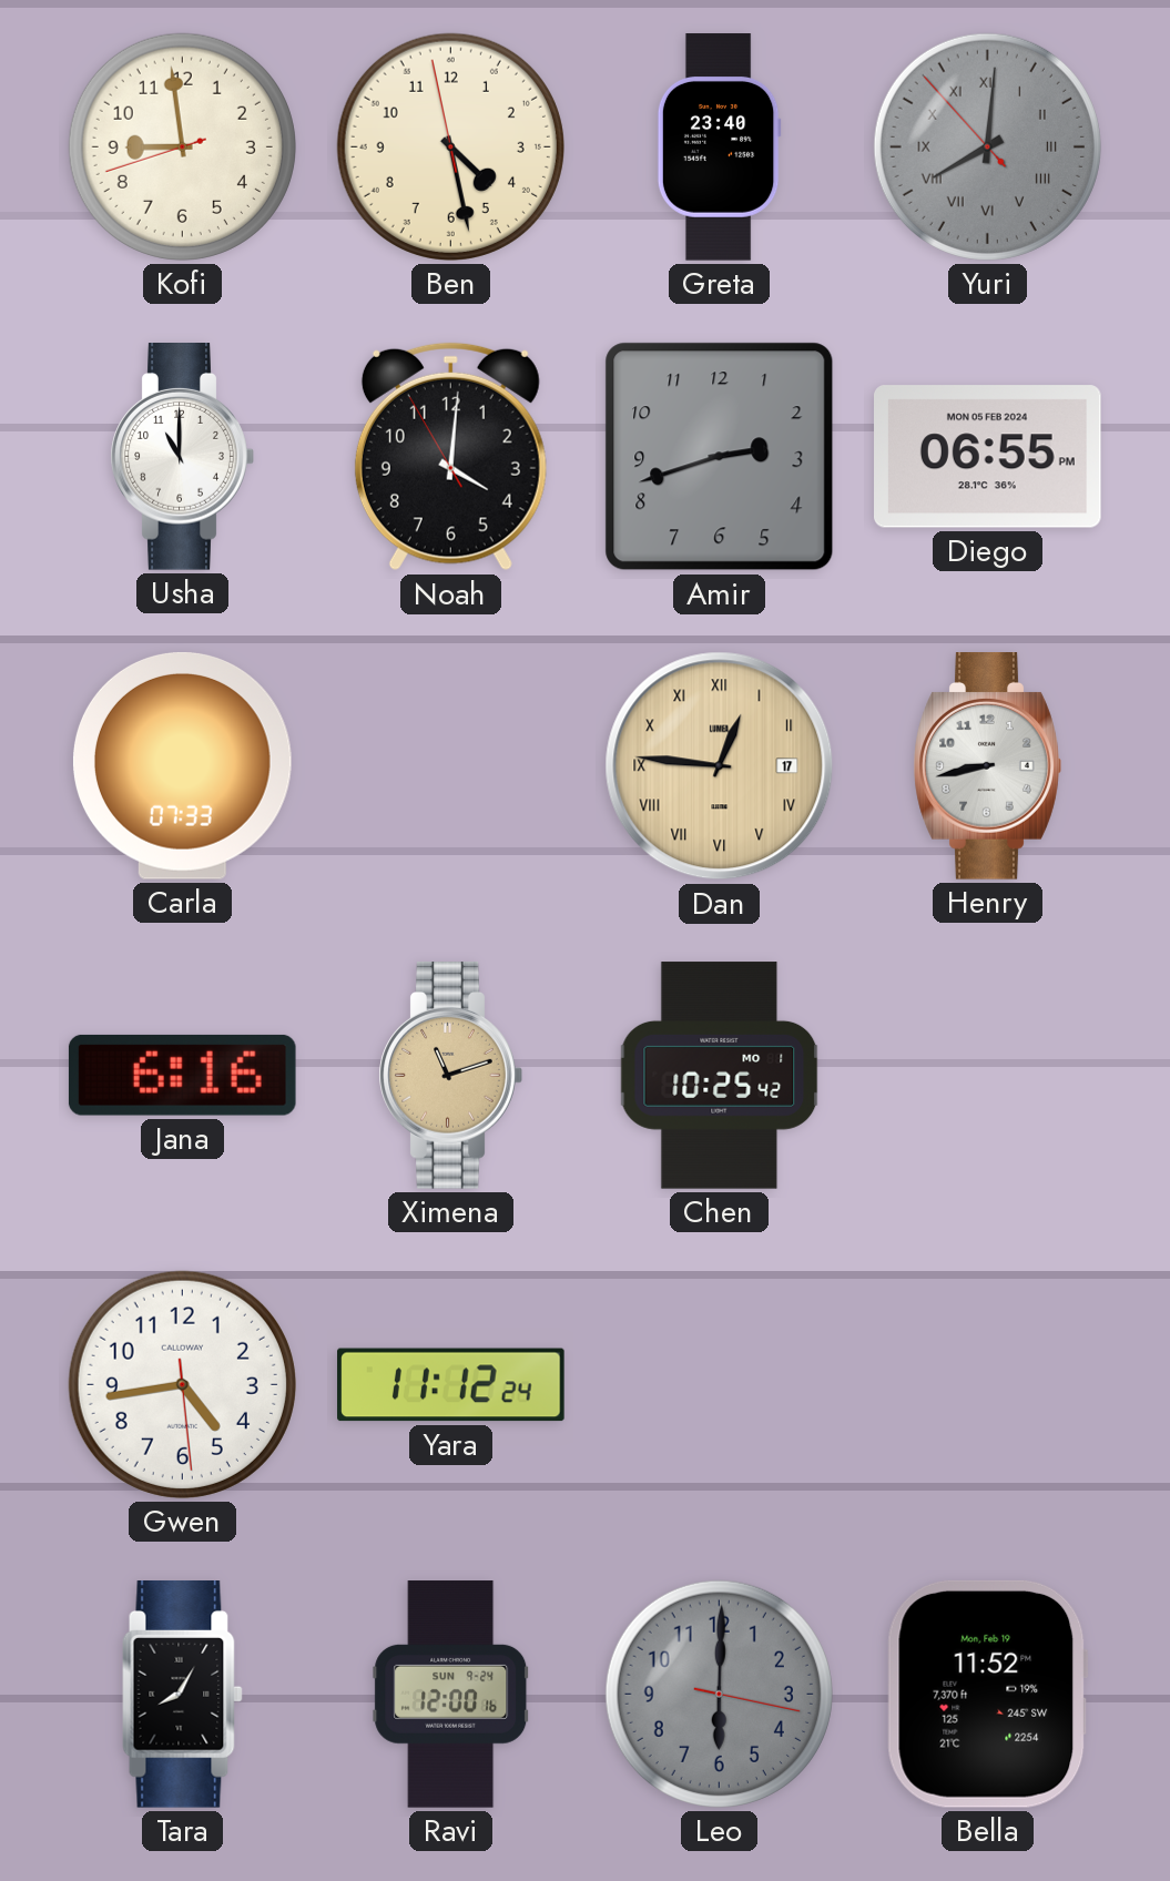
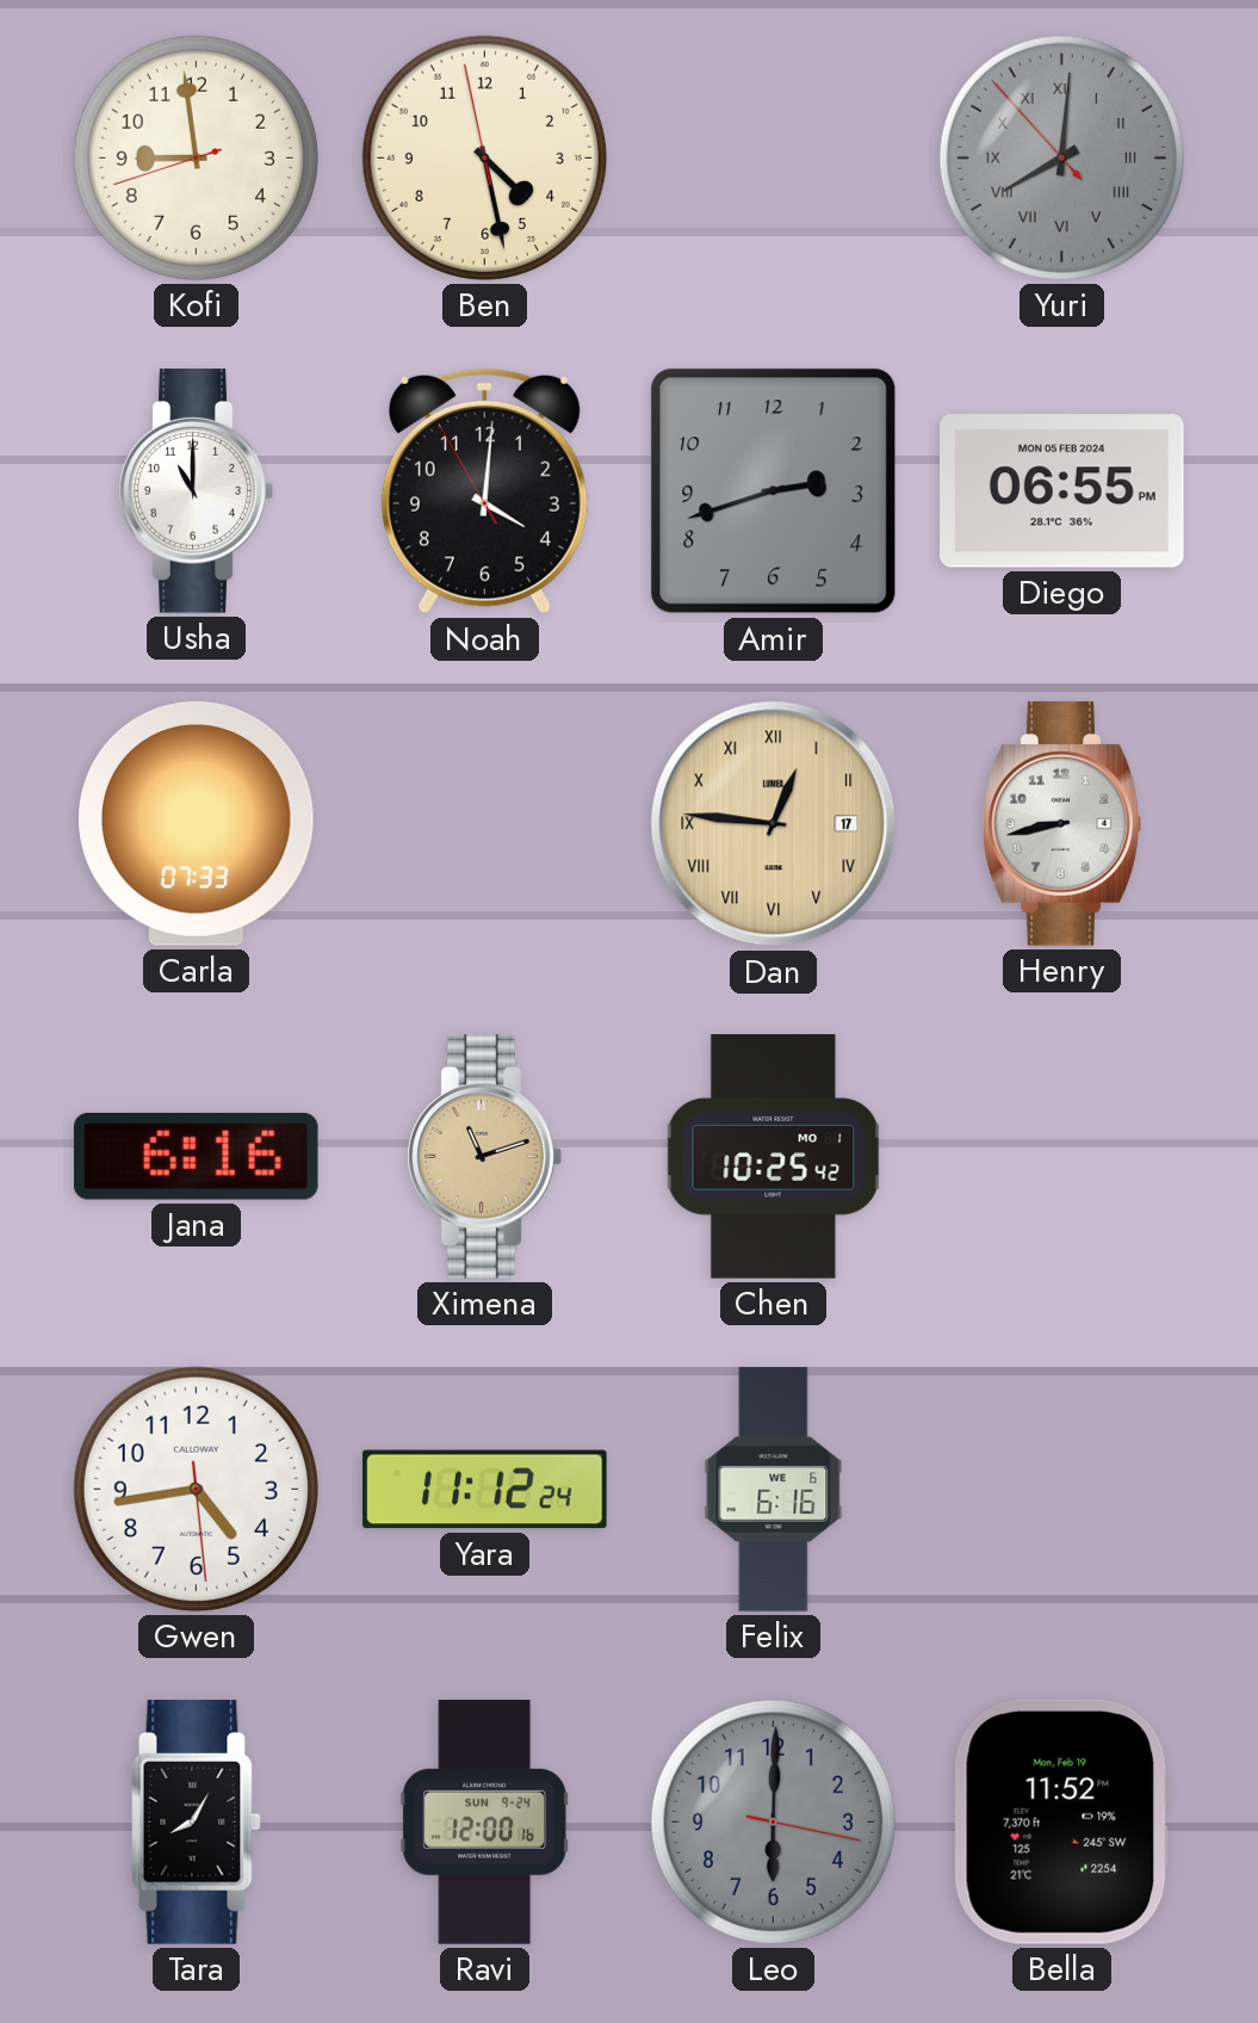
Greta: 23:40 -> none
Felix: none -> 6:16
